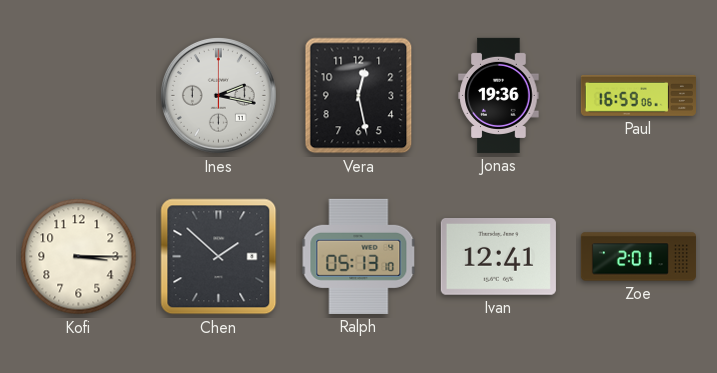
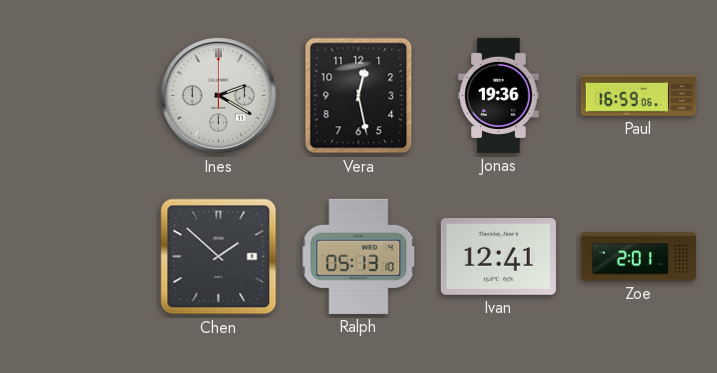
Ines: 2:17 -> 2:20
Kofi: 3:15 -> none
